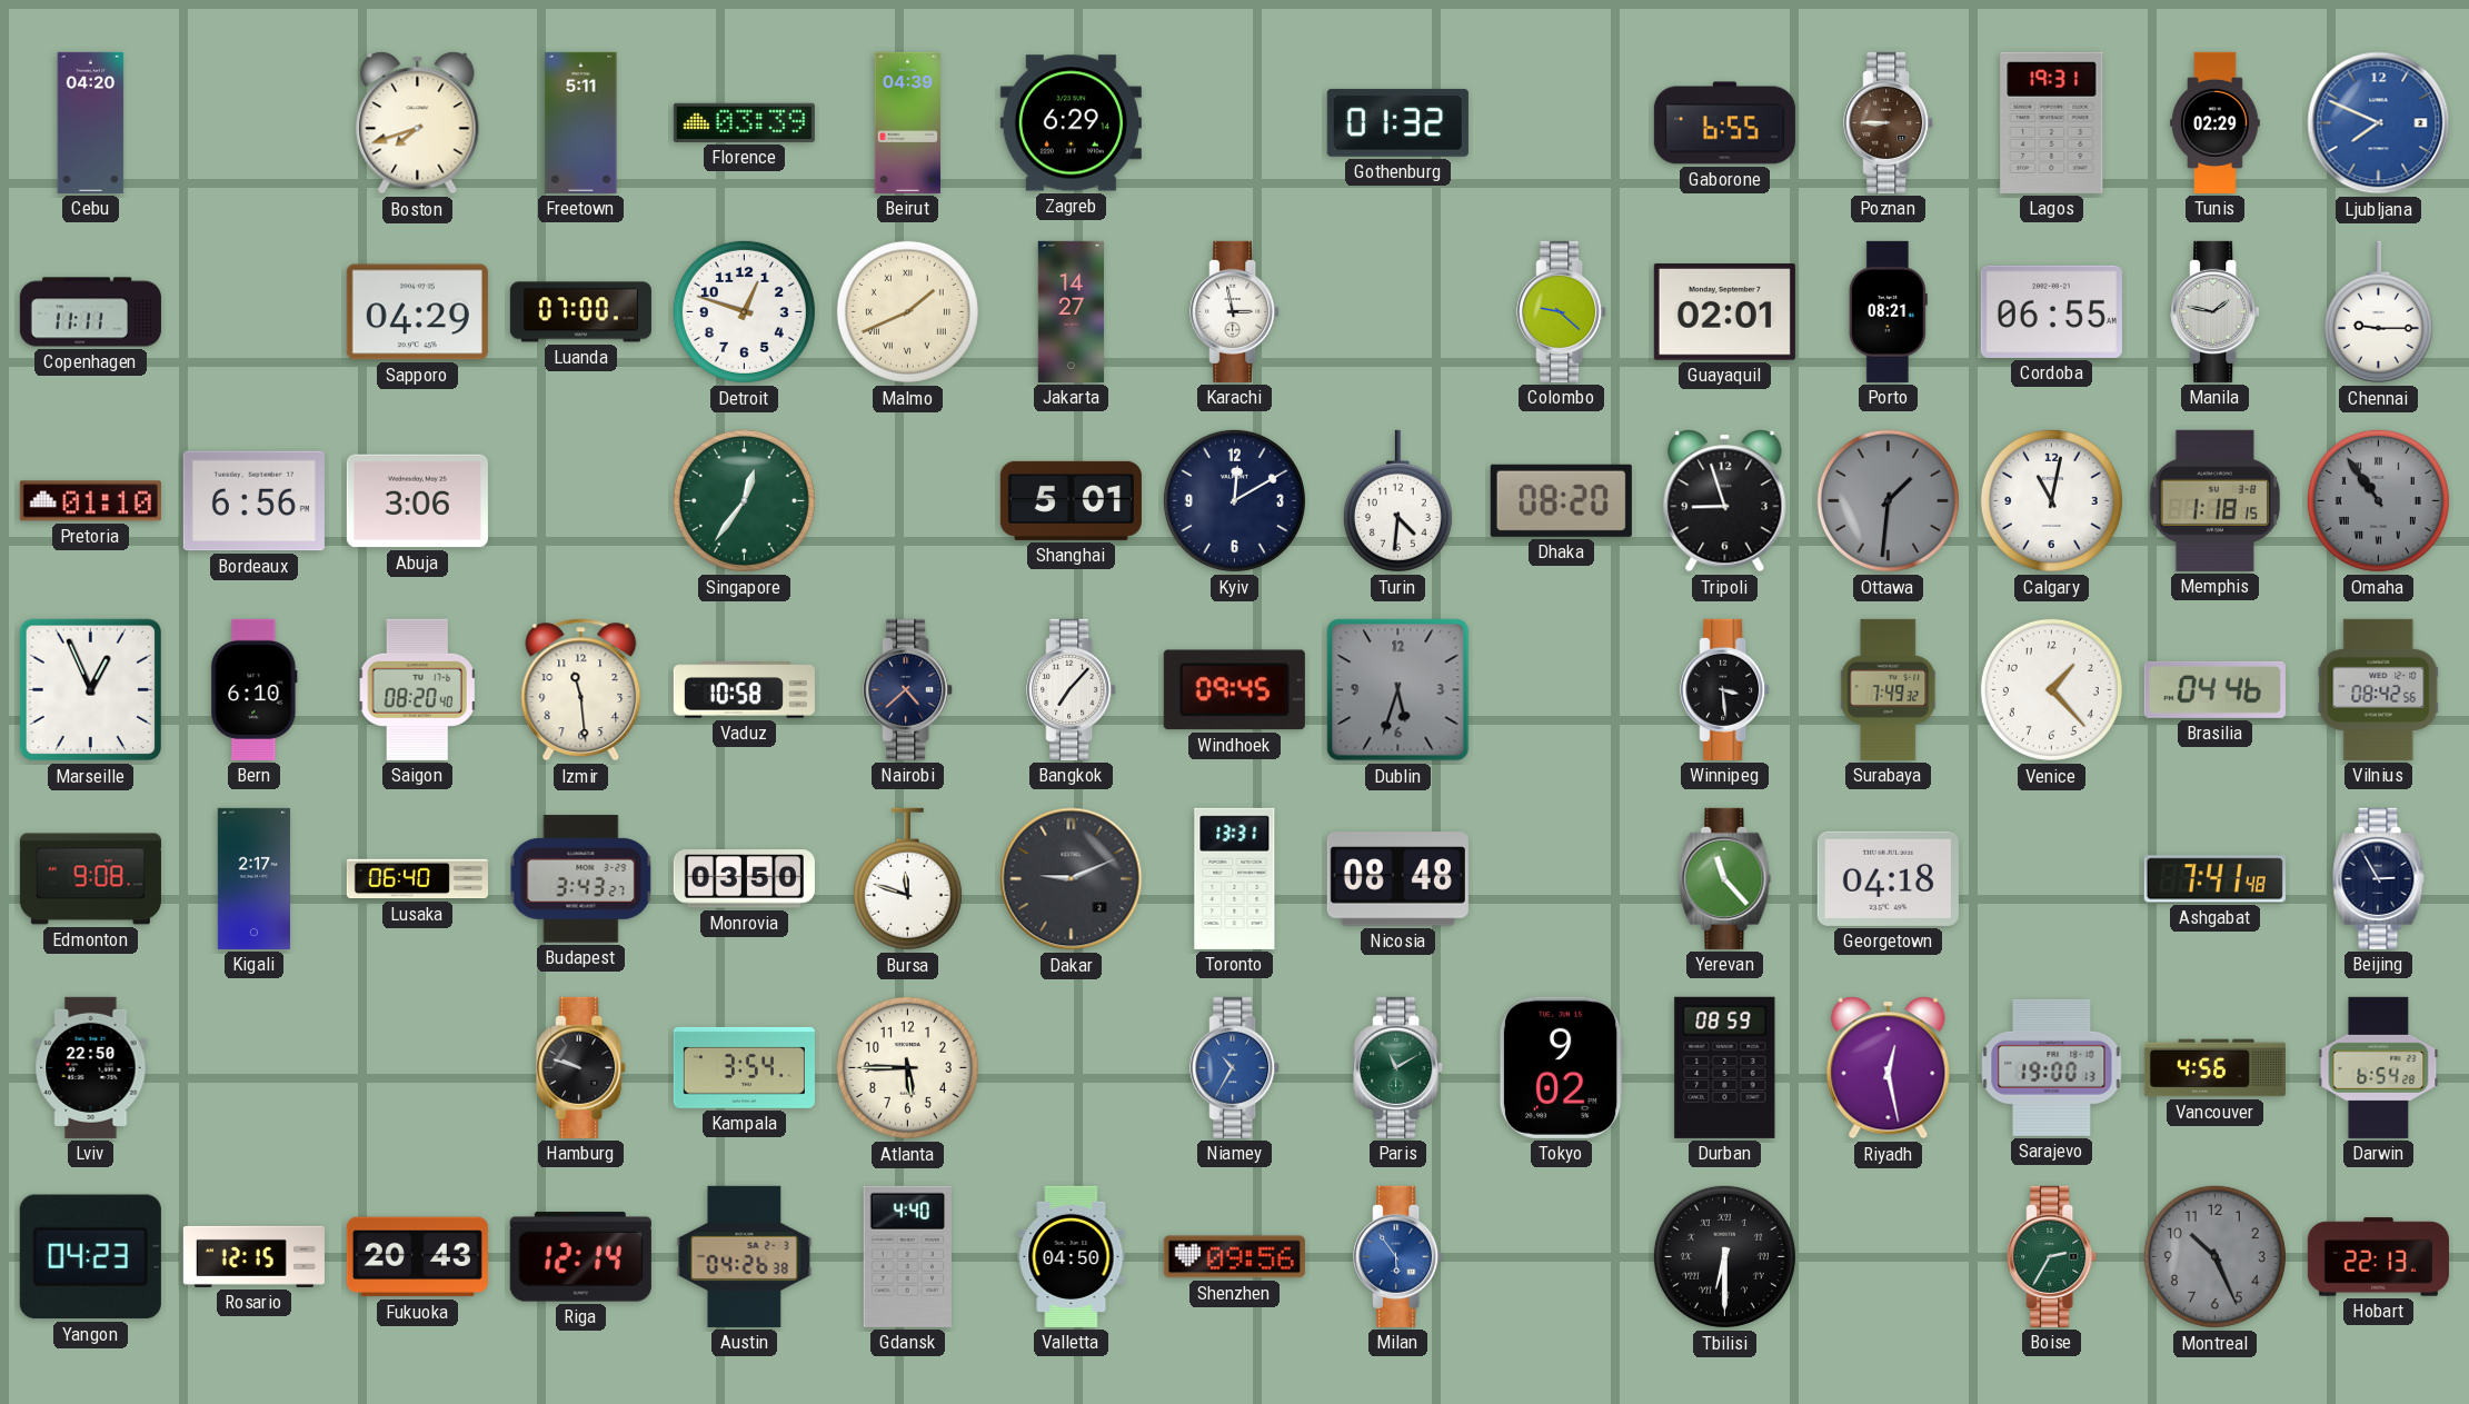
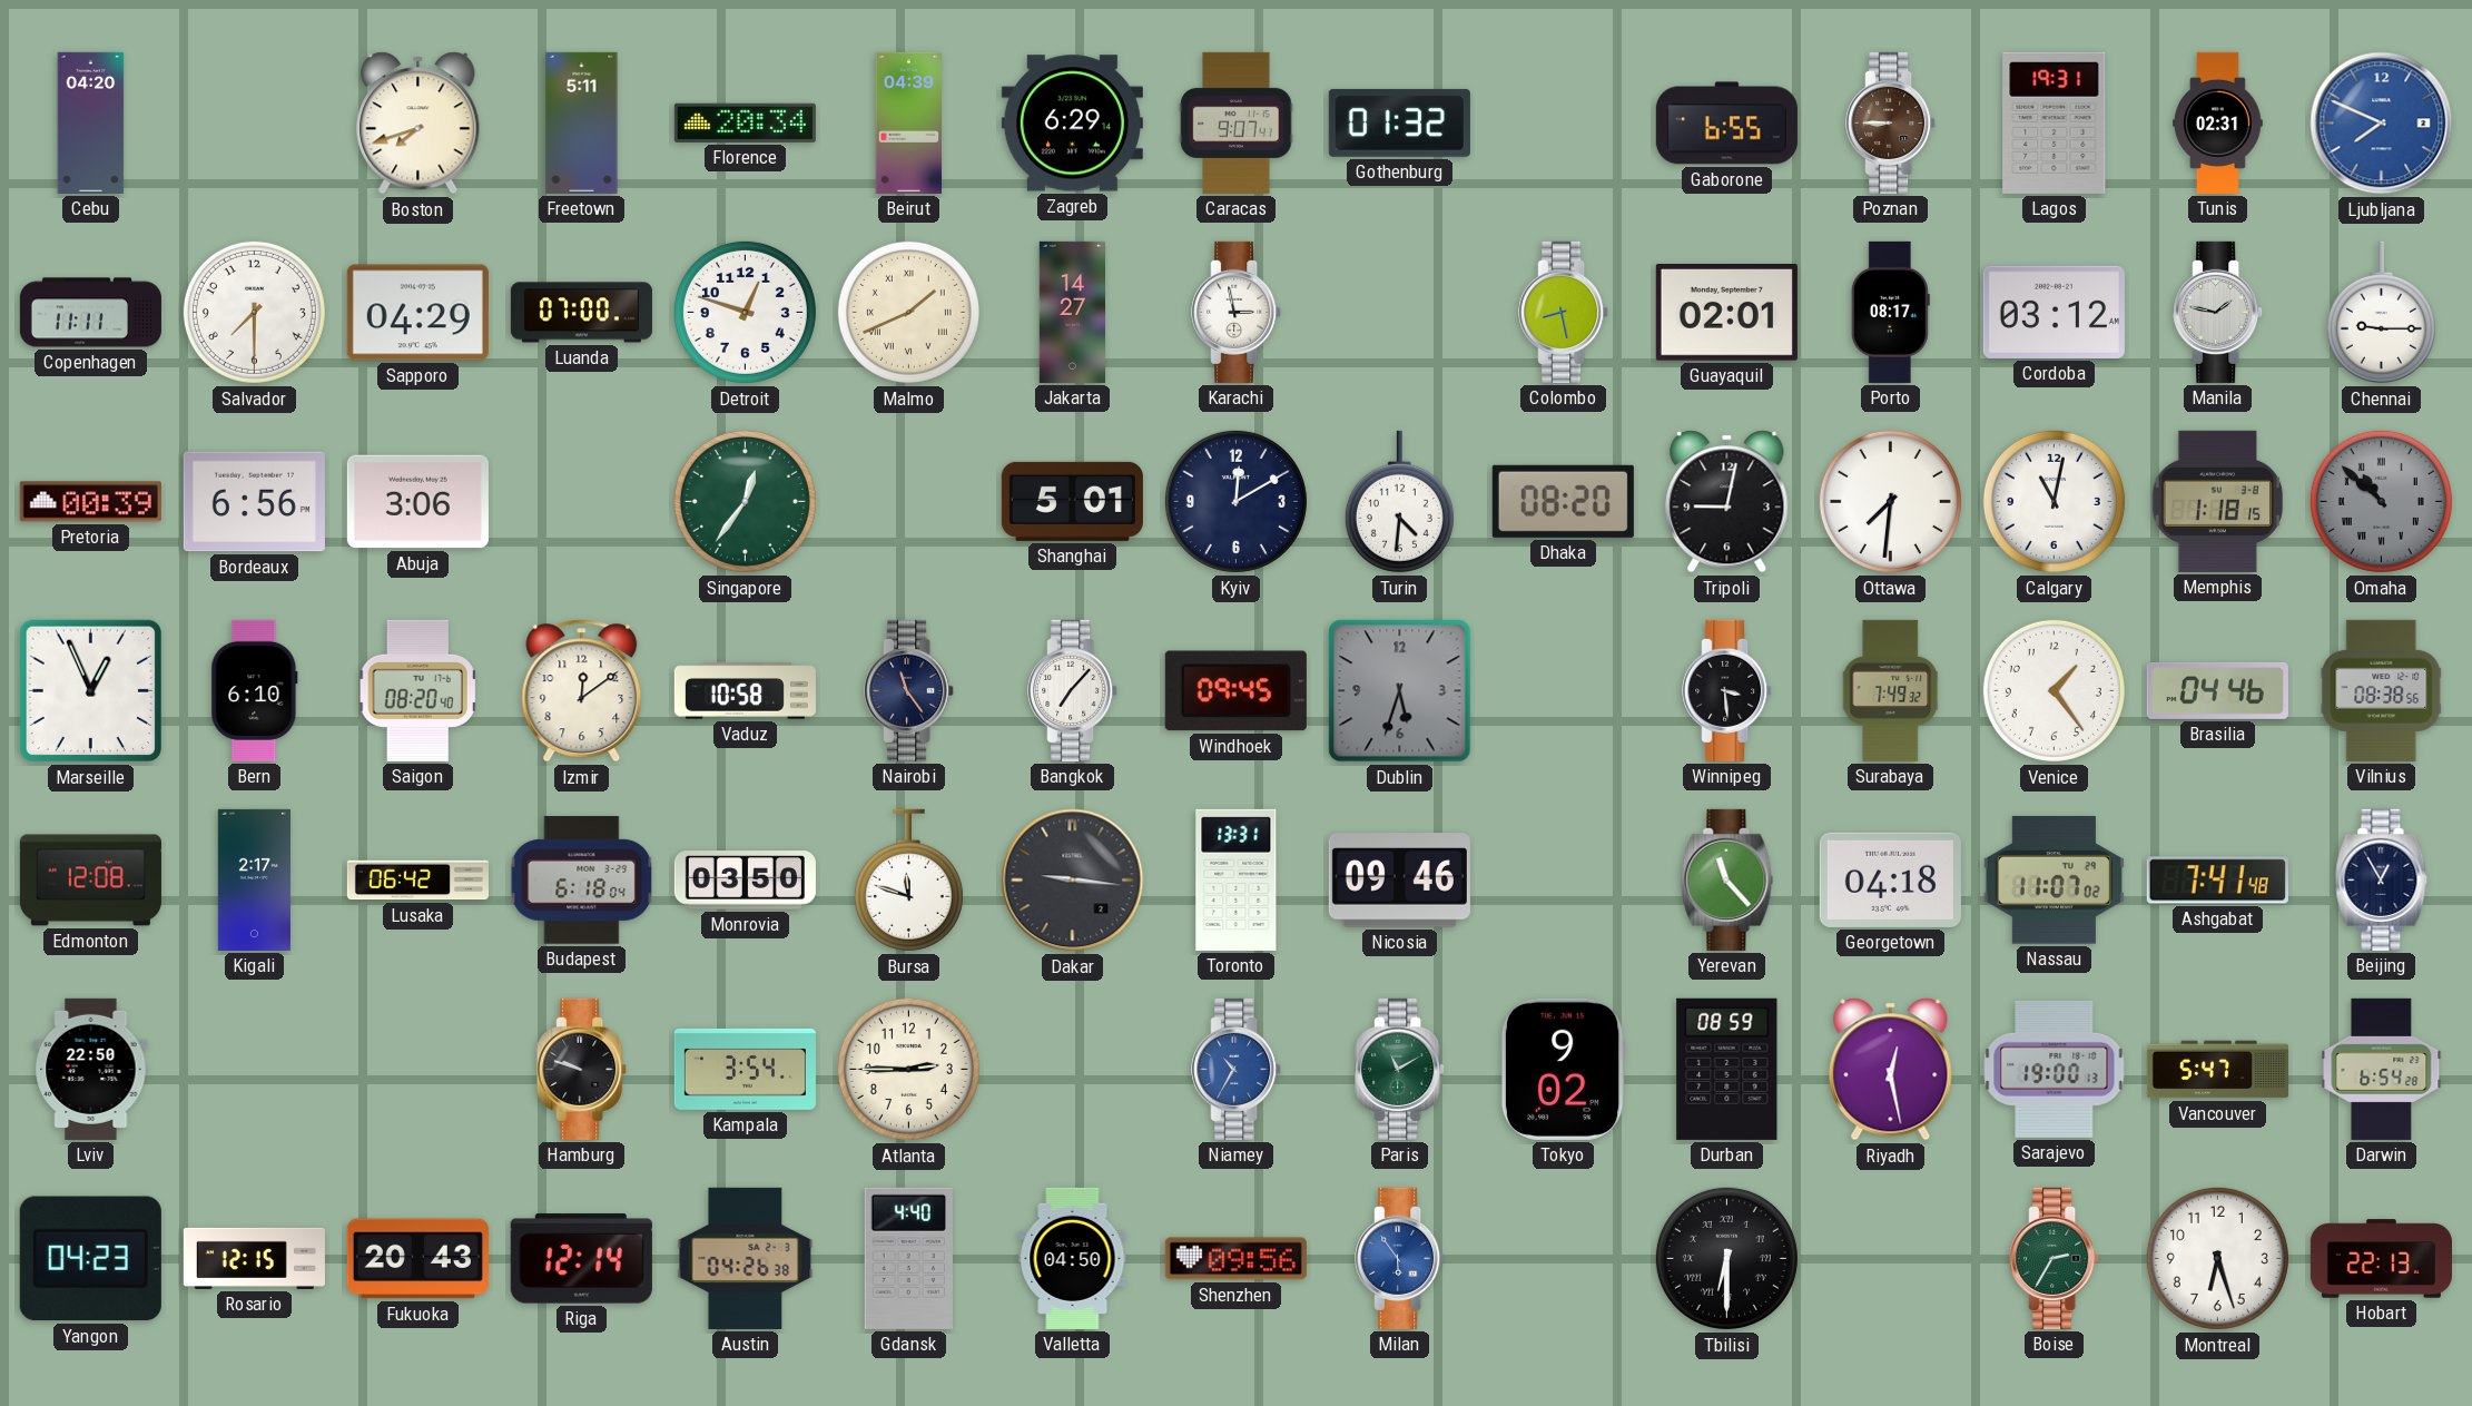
Florence: 03:39 -> 20:34
Caracas: none -> 9:07
Tunis: 02:29 -> 02:31
Salvador: none -> 7:30
Colombo: 9:22 -> 8:28
Porto: 08:21 -> 08:17
Cordoba: 06:55 -> 03:12
Pretoria: 01:10 -> 00:39
Tripoli: 8:57 -> 9:02
Ottawa: 1:31 -> 7:31
Ottawa dial: grey -> white
Omaha: 10:54 -> 10:52
Izmir: 11:29 -> 12:09
Nairobi: 4:38 -> 11:24
Venice: 1:23 -> 1:24
Vilnius: 08:42 -> 08:38
Edmonton: 9:08 -> 12:08
Lusaka: 06:40 -> 06:42
Budapest: 3:43 -> 6:18
Dakar: 9:11 -> 9:16
Nicosia: 08:48 -> 09:46
Nassau: none -> 11:07
Beijing: 2:55 -> 12:55
Atlanta: 5:45 -> 2:45
Vancouver: 4:56 -> 5:47
Montreal: 10:26 -> 6:27
Montreal dial: grey -> white
